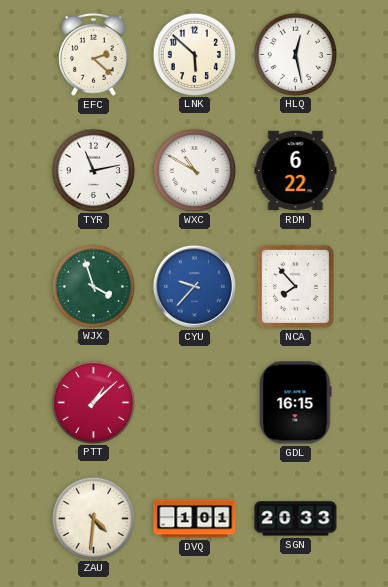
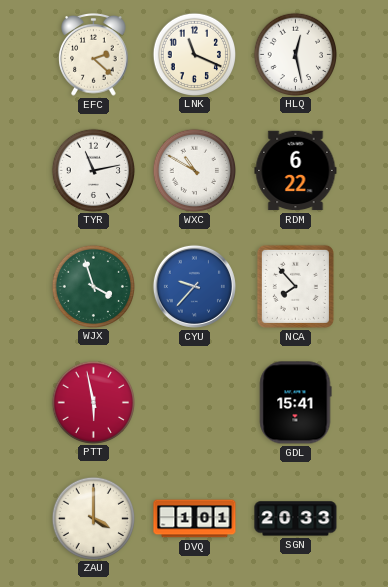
LNK: 5:52 -> 11:19
PTT: 1:08 -> 5:58
GDL: 16:15 -> 15:41
ZAU: 4:31 -> 4:00
